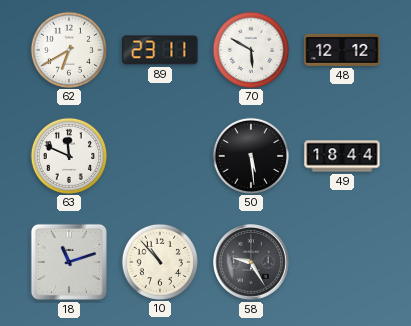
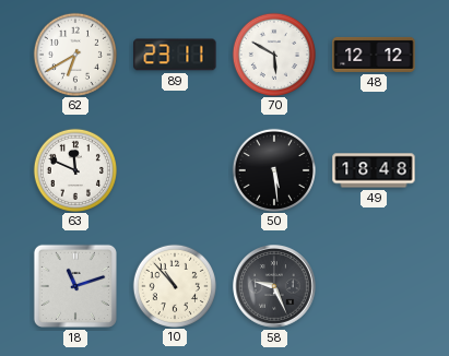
49: 18:44 -> 18:48
58: 9:25 -> 9:26
